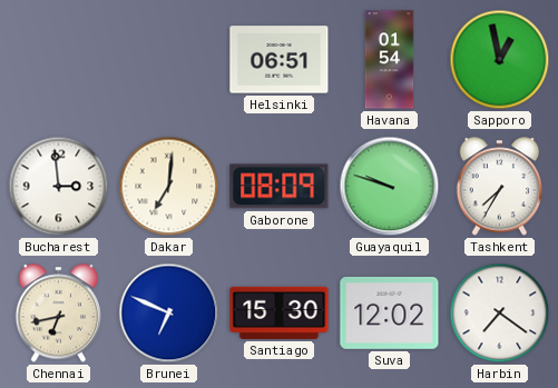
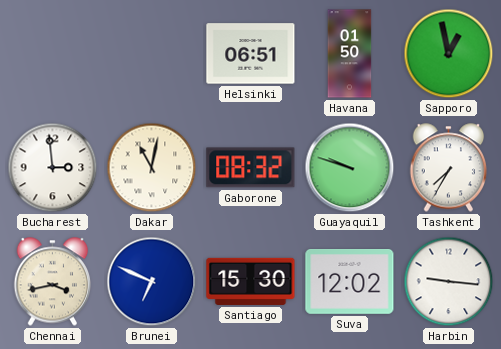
Havana: 01:54 -> 01:50
Dakar: 7:01 -> 11:02
Gaborone: 08:09 -> 08:32
Chennai: 6:43 -> 3:43
Harbin: 7:21 -> 9:16
